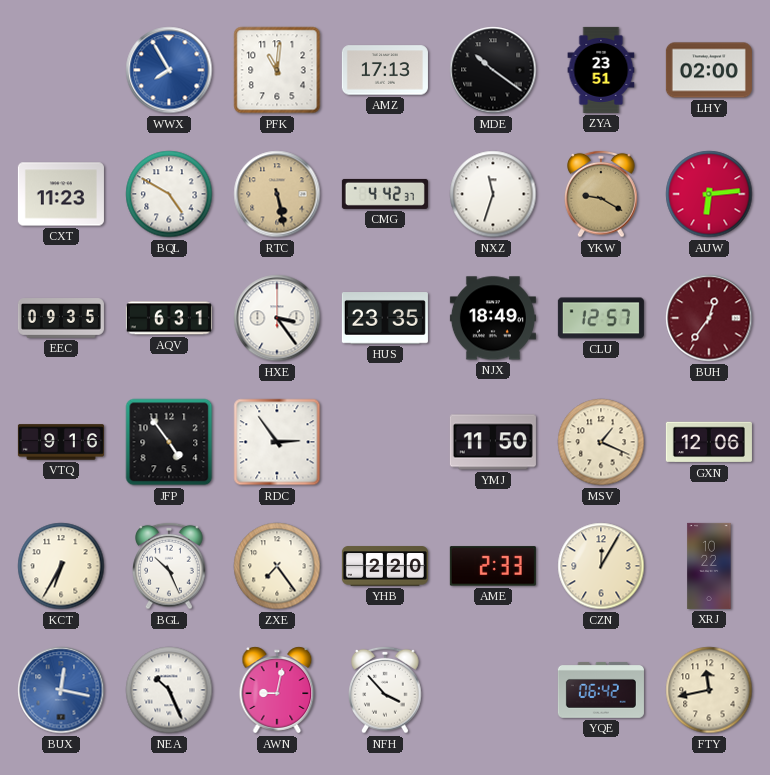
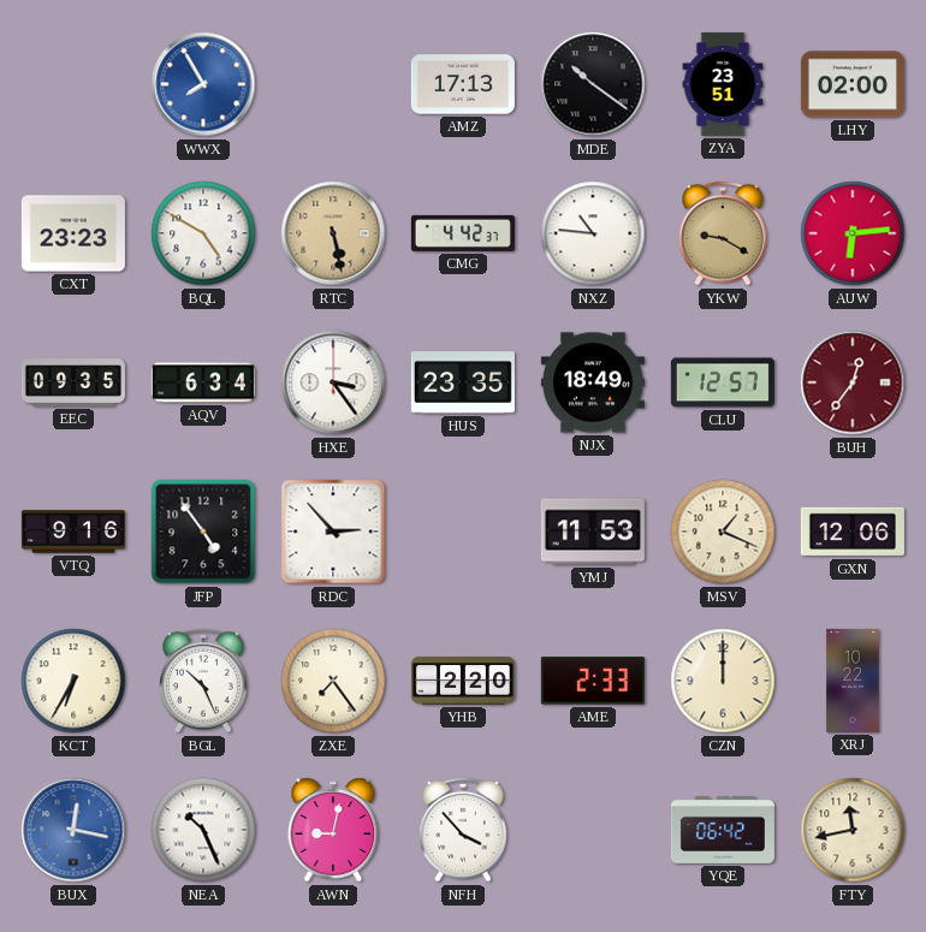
PFK: 11:01 -> none
CXT: 11:23 -> 23:23
NXZ: 11:33 -> 10:46
AQV: 6:31 -> 6:34
RDC: 2:54 -> 2:53
YMJ: 11:50 -> 11:53
CZN: 12:05 -> 12:00
